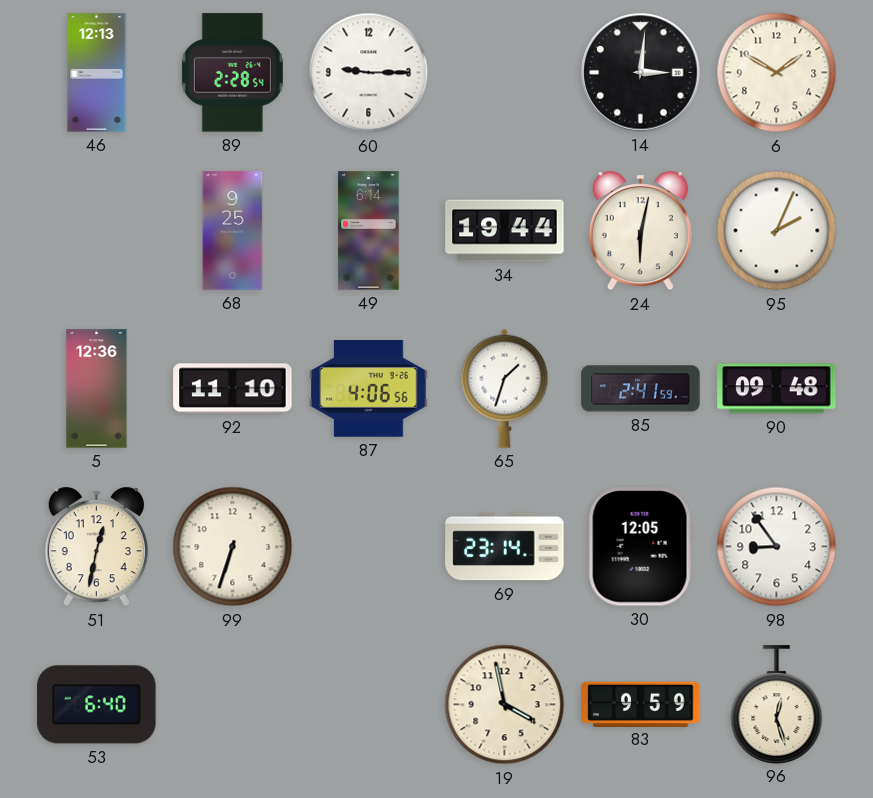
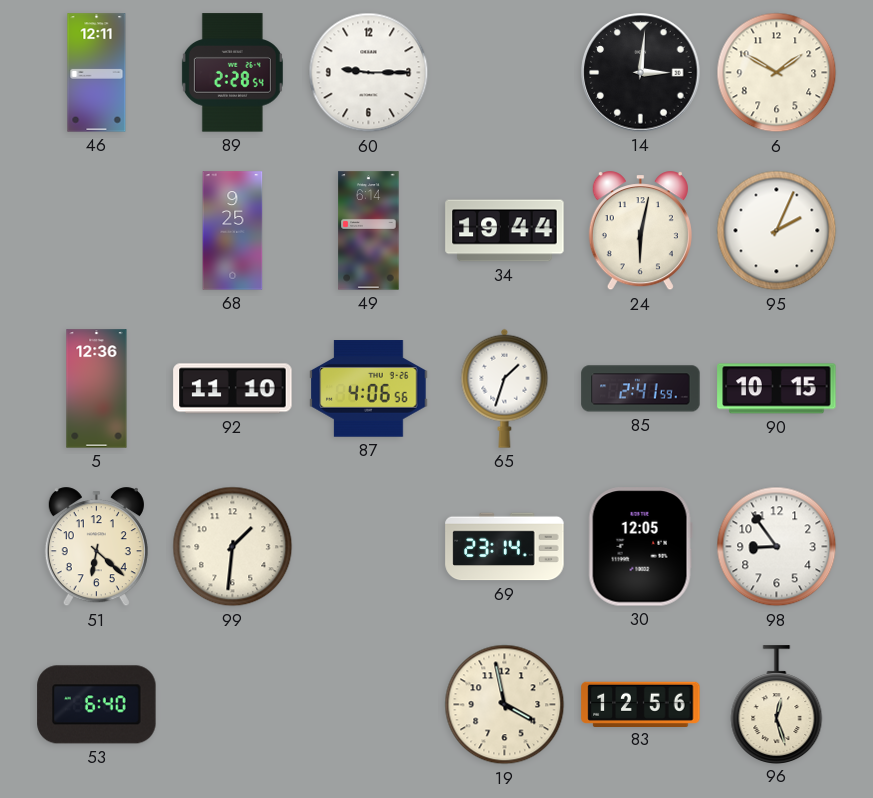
46: 12:13 -> 12:11
90: 09:48 -> 10:15
51: 12:32 -> 6:22
99: 6:33 -> 1:31
83: 9:59 -> 12:56
